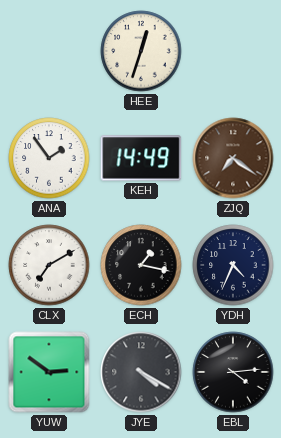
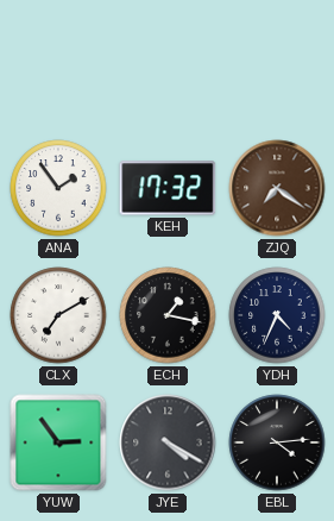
HEE: 12:33 -> none
KEH: 14:49 -> 17:32
YUW: 2:51 -> 2:54
